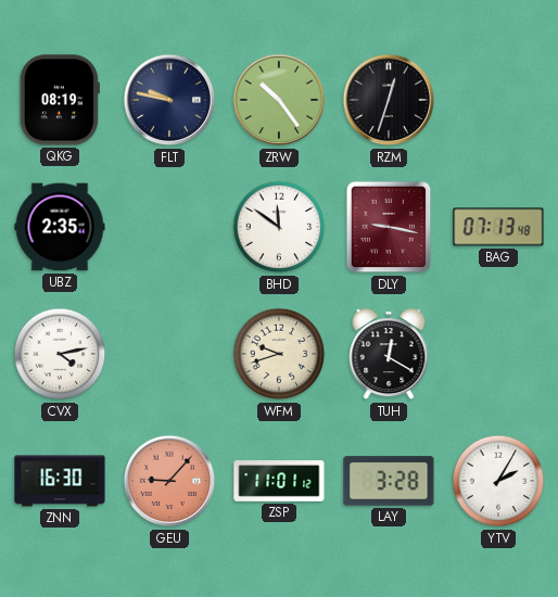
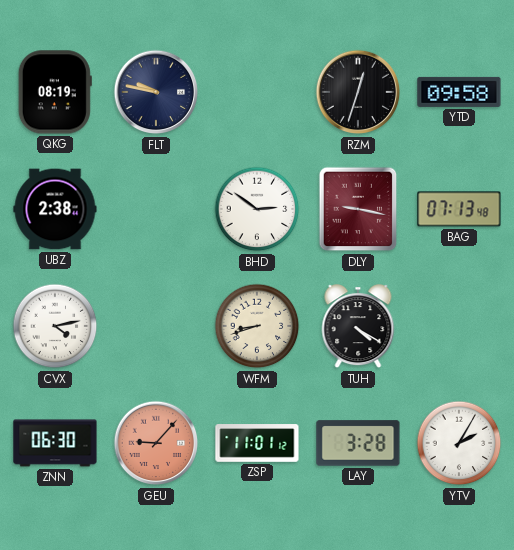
ZRW: 10:24 -> none
YTD: none -> 09:58
UBZ: 2:35 -> 2:38
BHD: 11:51 -> 2:51
WFM: 9:42 -> 8:42
TUH: 12:20 -> 4:20
ZNN: 16:30 -> 06:30
